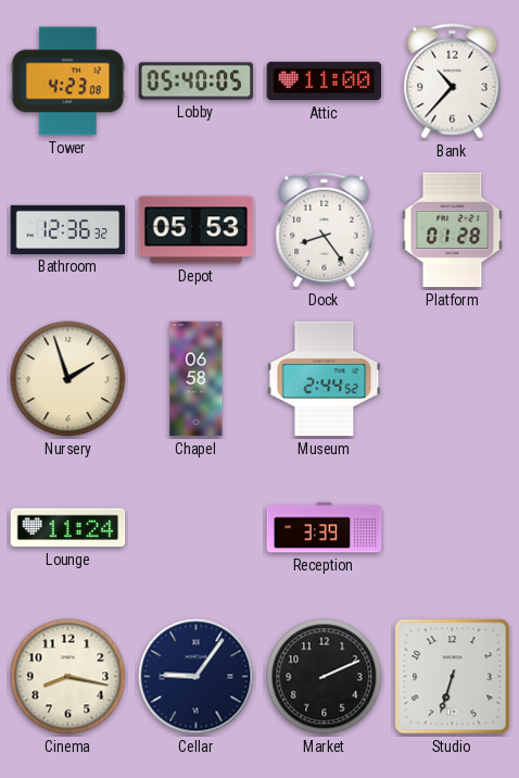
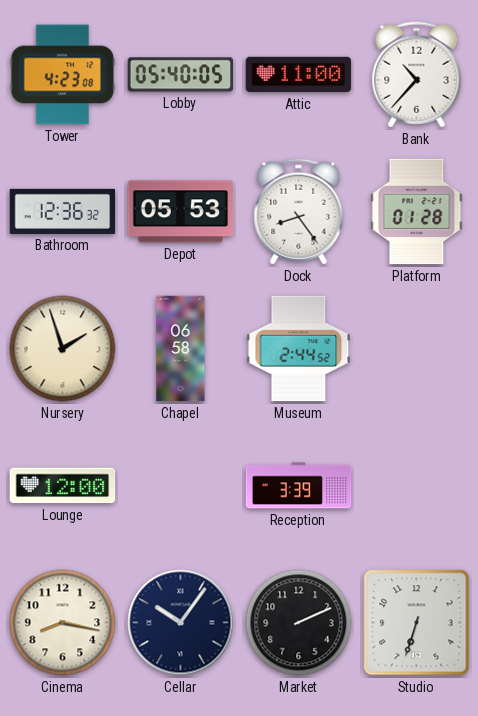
Lounge: 11:24 -> 12:00
Cellar: 9:06 -> 10:06
